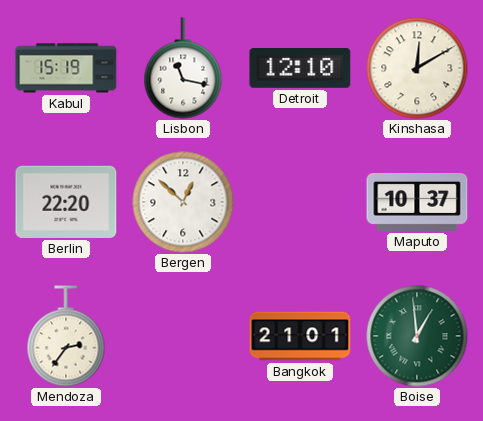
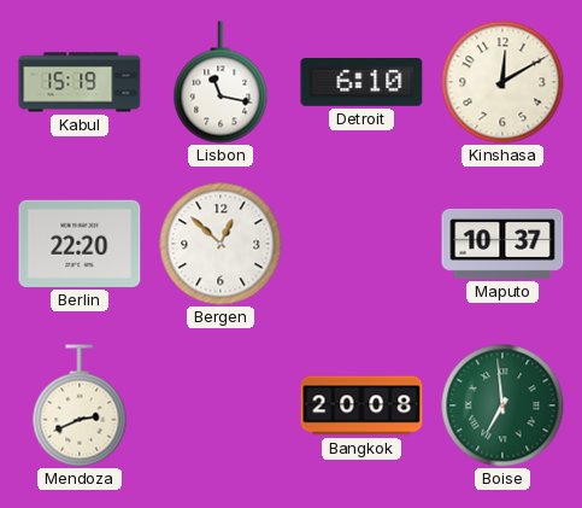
Detroit: 12:10 -> 6:10
Mendoza: 2:36 -> 2:41
Bangkok: 21:01 -> 20:08
Boise: 12:59 -> 6:59
